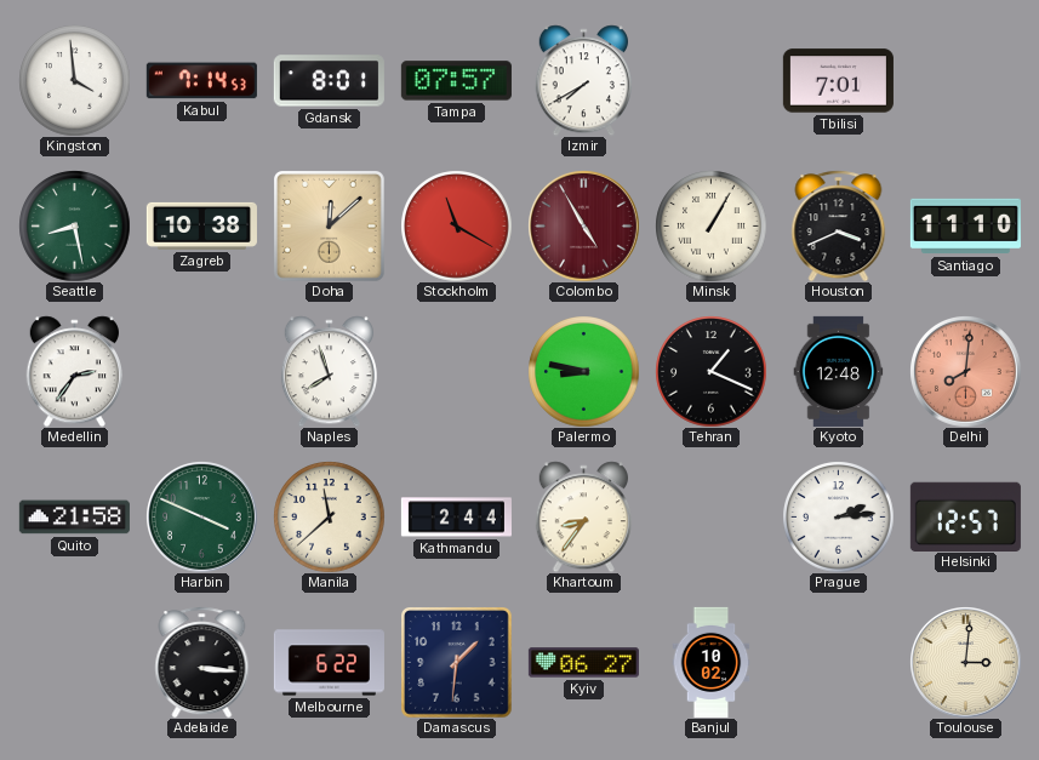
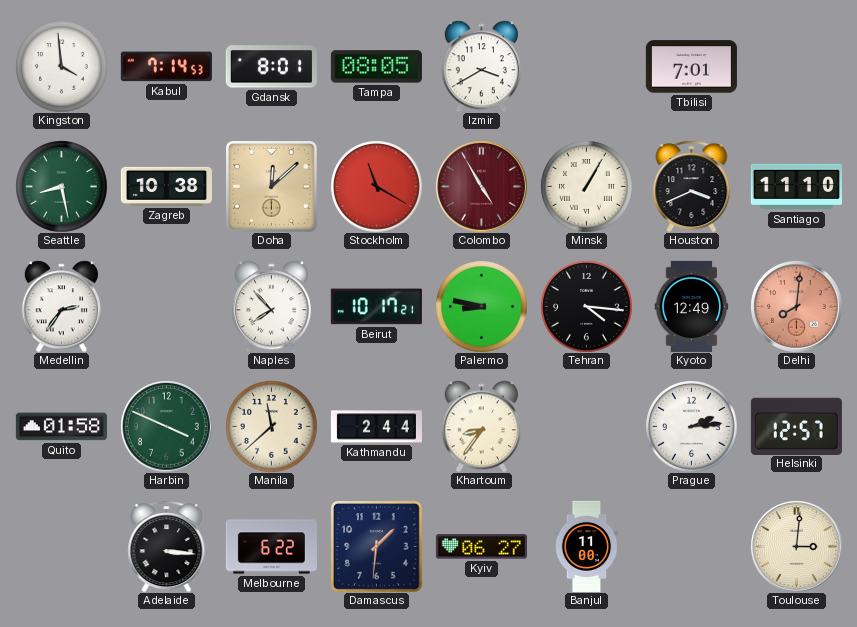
Tampa: 07:57 -> 08:05
Izmir: 7:40 -> 3:40
Naples: 7:57 -> 7:53
Beirut: none -> 10:17
Tehran: 1:19 -> 4:16
Kyoto: 12:48 -> 12:49
Quito: 21:58 -> 01:58
Banjul: 10:02 -> 11:00
